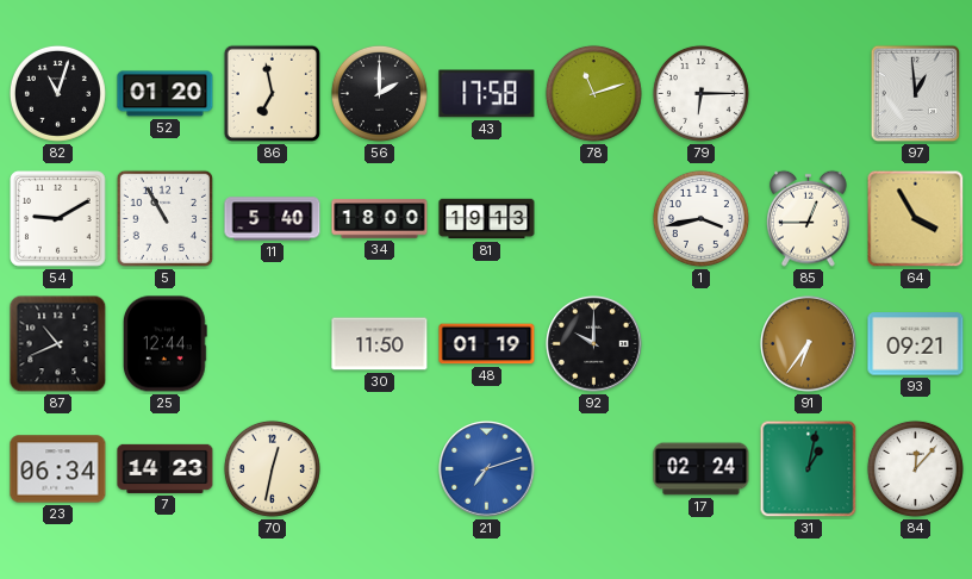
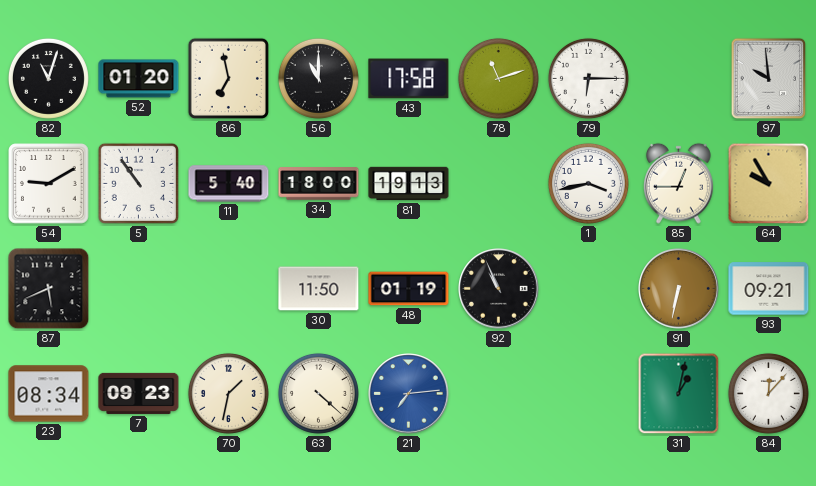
56: 2:00 -> 11:00
97: 12:59 -> 9:59
5: 10:55 -> 10:54
64: 3:55 -> 9:55
87: 10:41 -> 5:41
25: 12:44 -> none
92: 10:00 -> 10:56
91: 6:36 -> 6:32
23: 06:34 -> 08:34
7: 14:23 -> 09:23
70: 12:32 -> 1:32
63: none -> 4:22
21: 7:12 -> 7:14
17: 02:24 -> none
